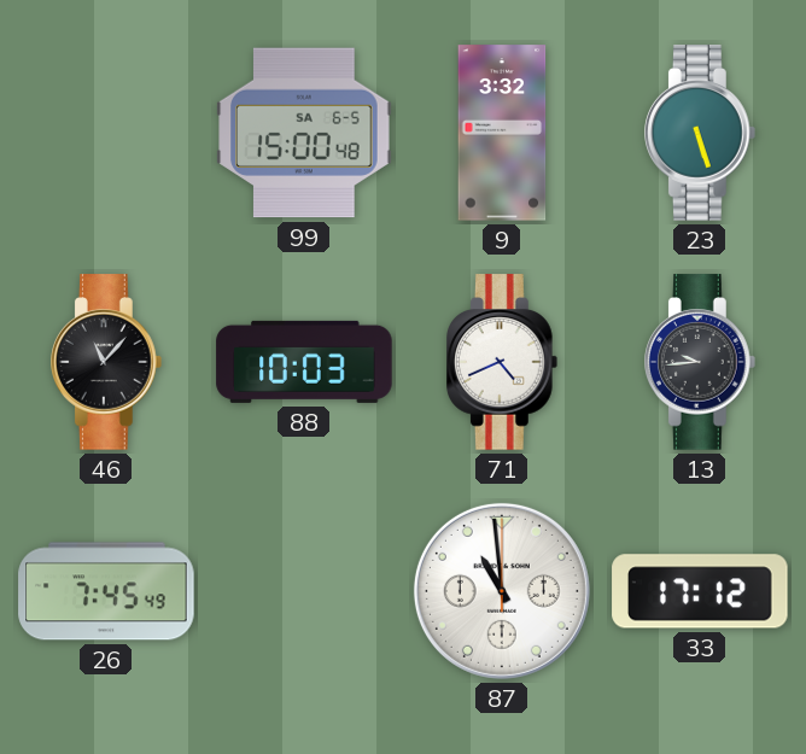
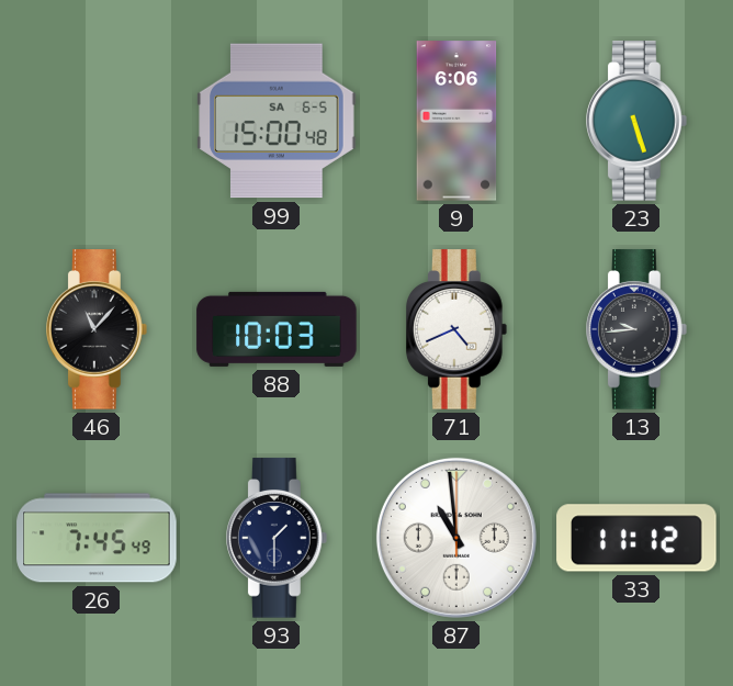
9: 3:32 -> 6:06
93: none -> 1:30
33: 17:12 -> 11:12
